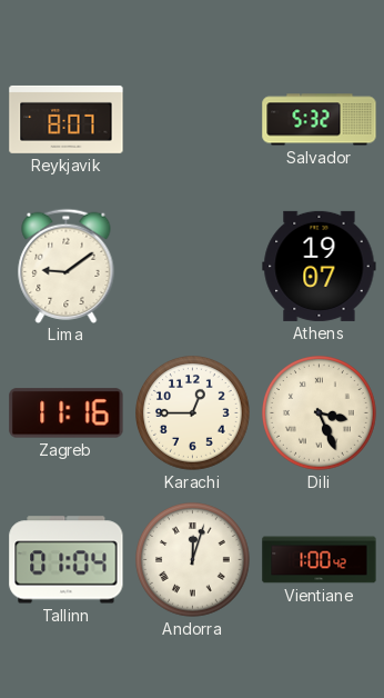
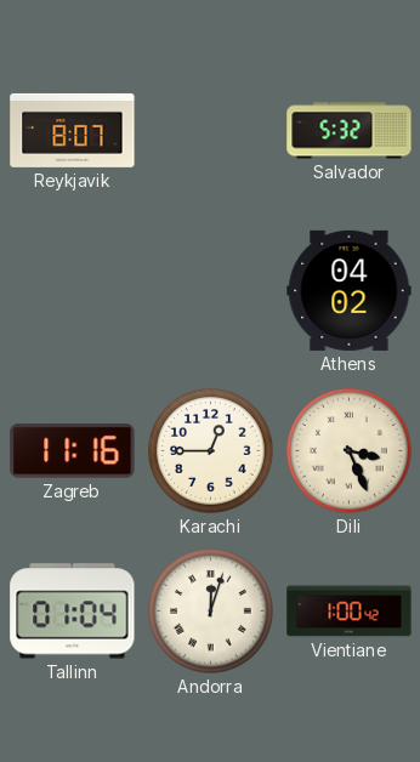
Lima: 9:09 -> none
Athens: 19:07 -> 04:02
